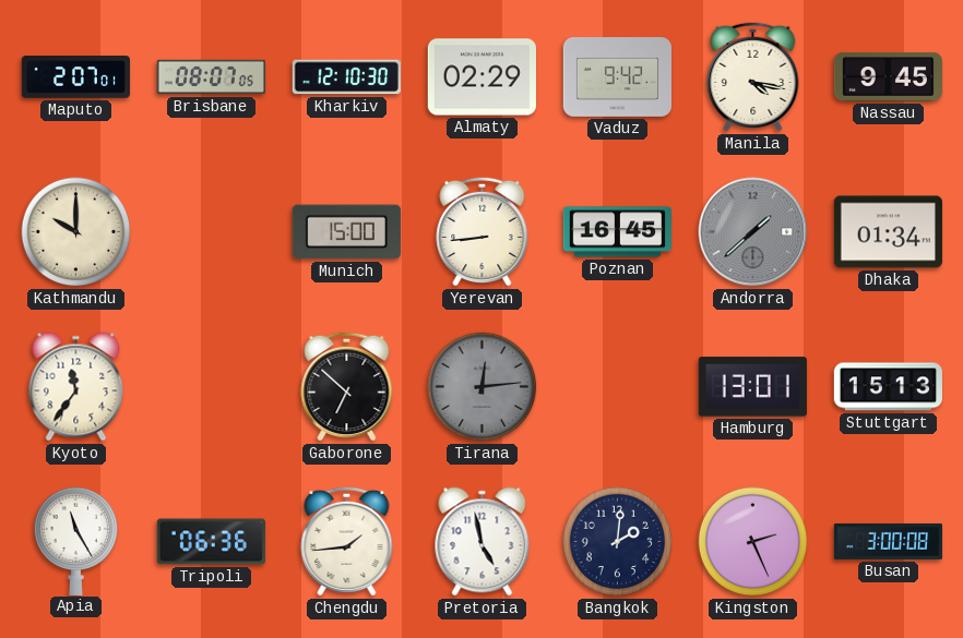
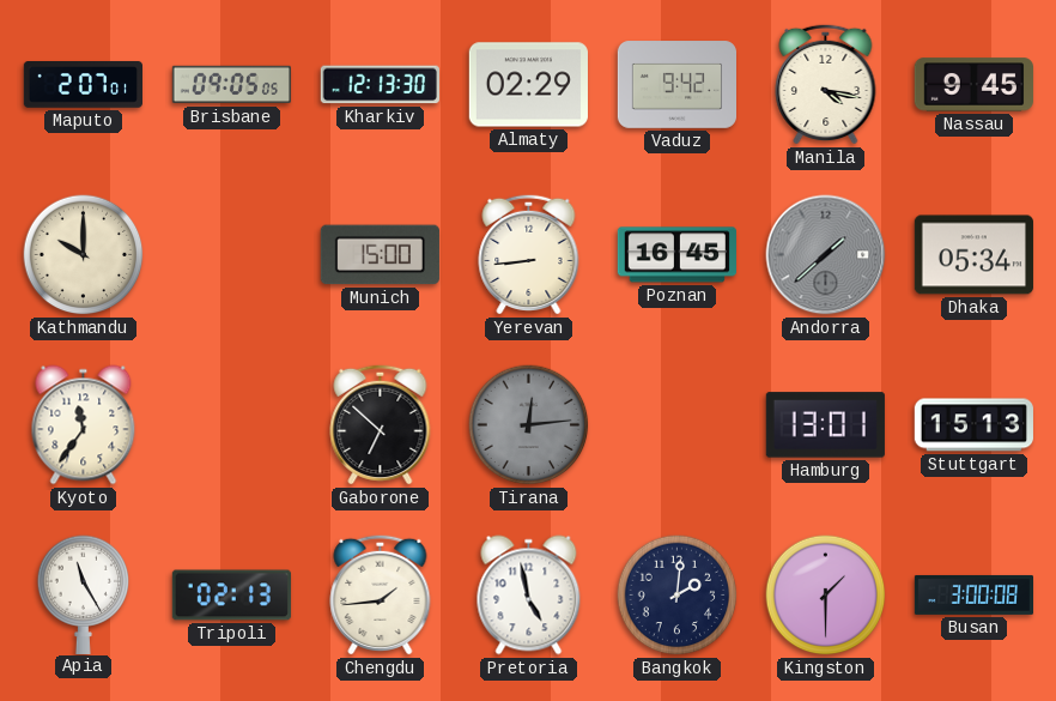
Brisbane: 08:07 -> 09:05
Kharkiv: 12:10 -> 12:13
Dhaka: 01:34 -> 05:34
Tripoli: 06:36 -> 02:13
Kingston: 2:26 -> 1:30
